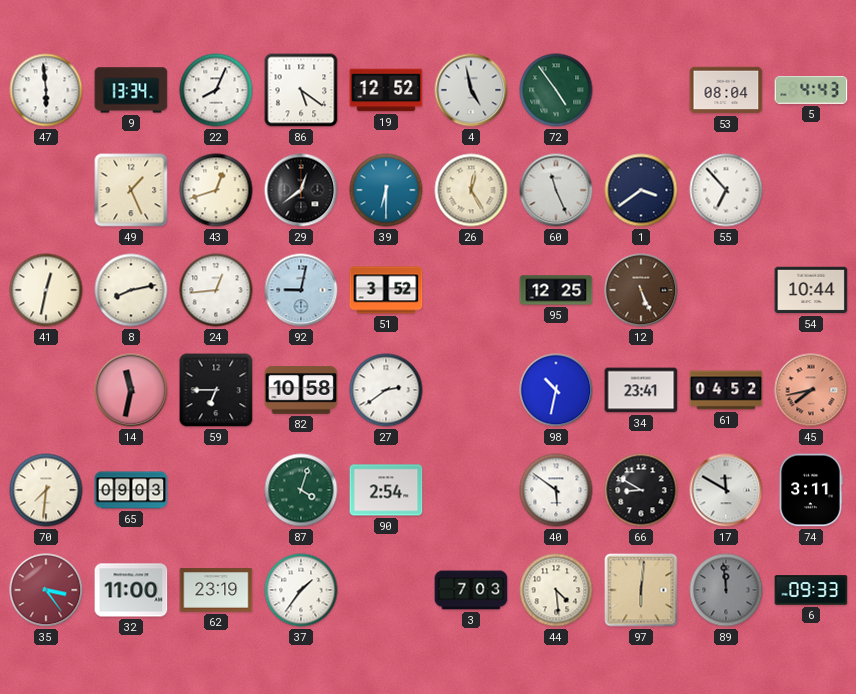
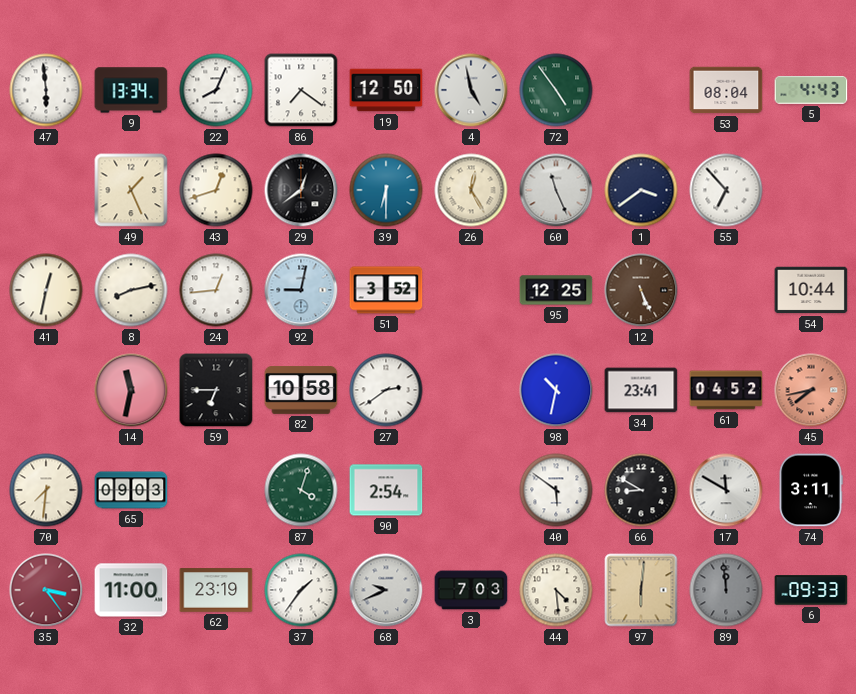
86: 5:21 -> 7:21
19: 12:52 -> 12:50
68: none -> 9:41
